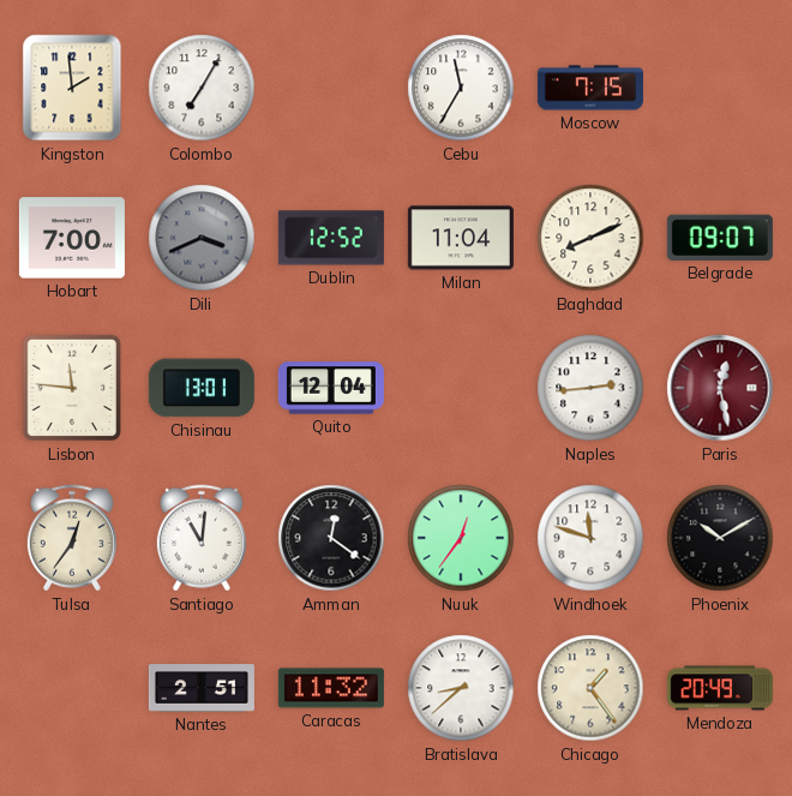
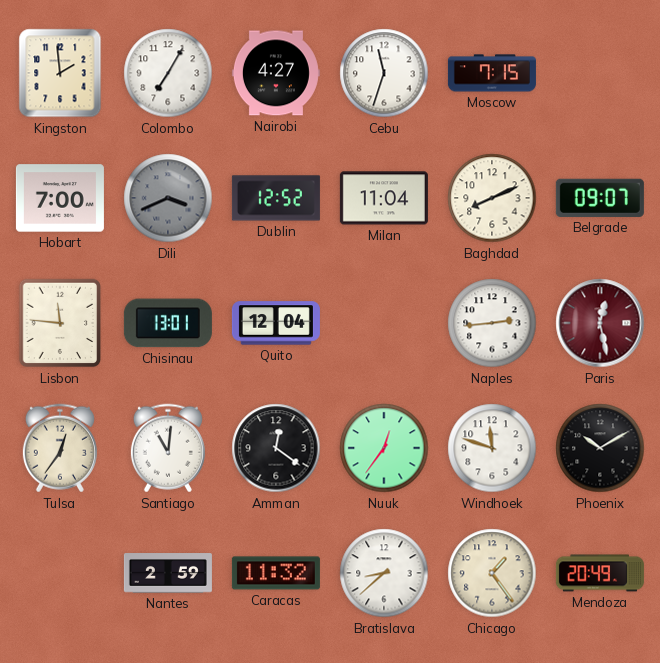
Nairobi: none -> 4:27
Cebu: 11:35 -> 11:33
Nantes: 2:51 -> 2:59
